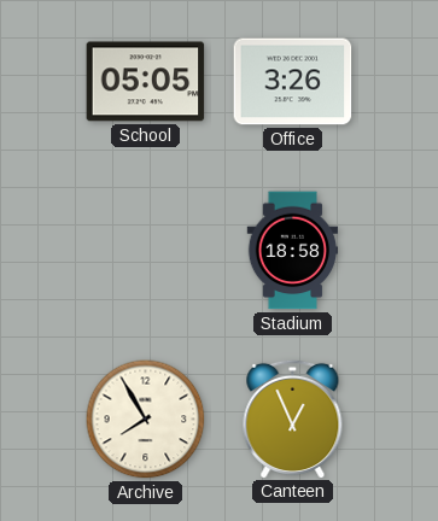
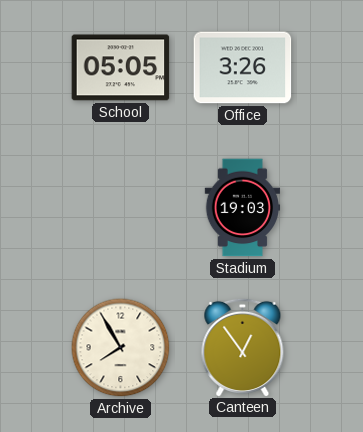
Stadium: 18:58 -> 19:03
Canteen: 12:56 -> 12:54
